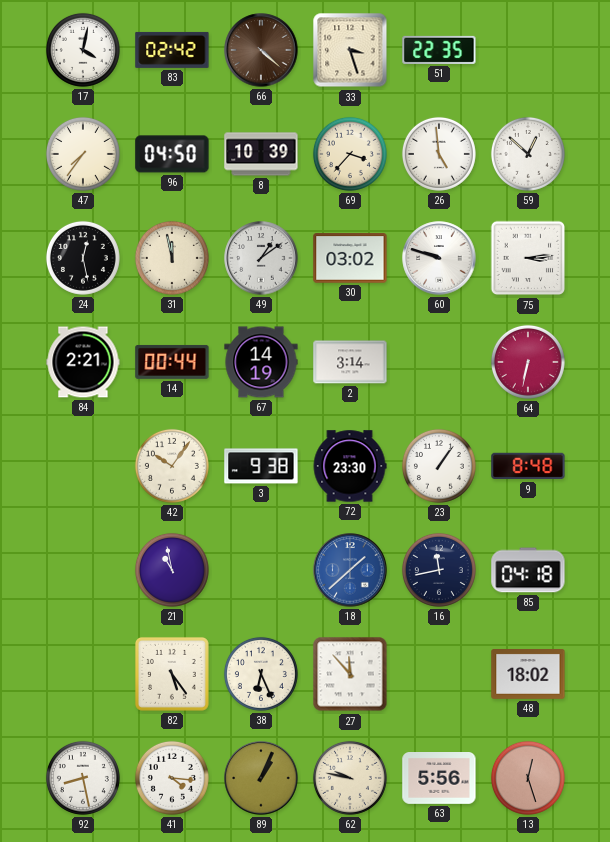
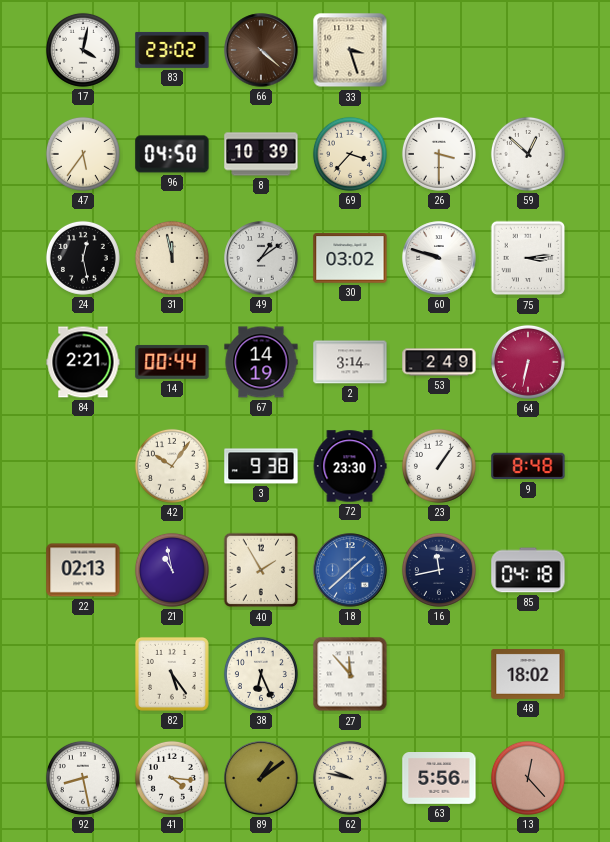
83: 02:42 -> 23:02
51: 22:35 -> none
47: 7:36 -> 5:36
26: 4:59 -> 3:30
53: none -> 2:49
22: none -> 02:13
40: none -> 1:55
89: 1:04 -> 1:09
13: 12:27 -> 12:23
